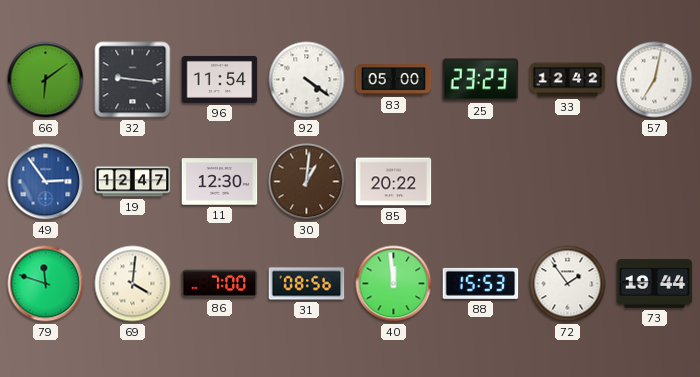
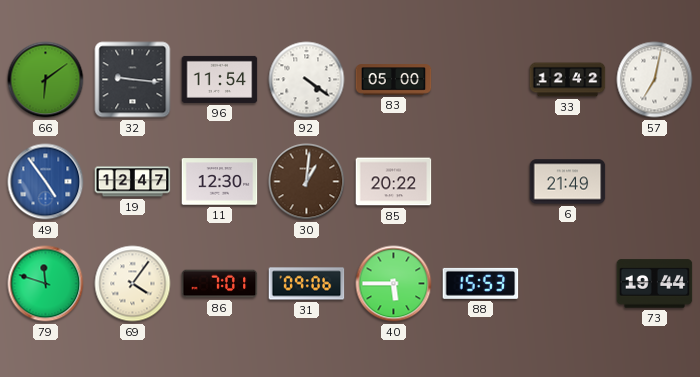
25: 23:23 -> none
49: 2:54 -> 4:54
6: none -> 21:49
69: 4:01 -> 4:06
86: 7:00 -> 7:01
31: 08:56 -> 09:06
40: 11:59 -> 5:45
72: 1:54 -> none
